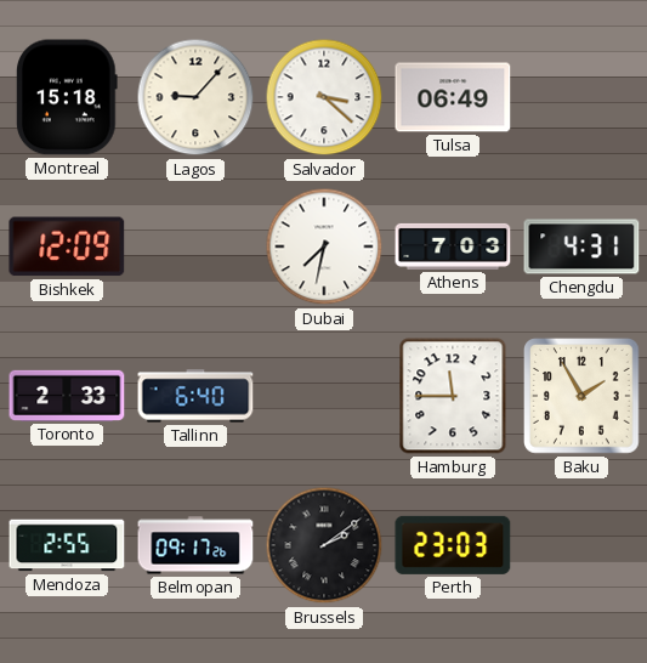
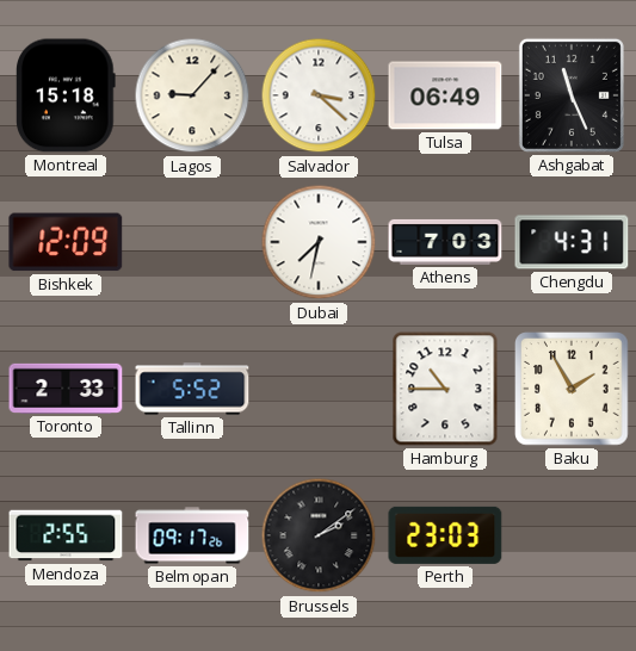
Ashgabat: none -> 11:26
Tallinn: 6:40 -> 5:52
Hamburg: 11:45 -> 10:45
